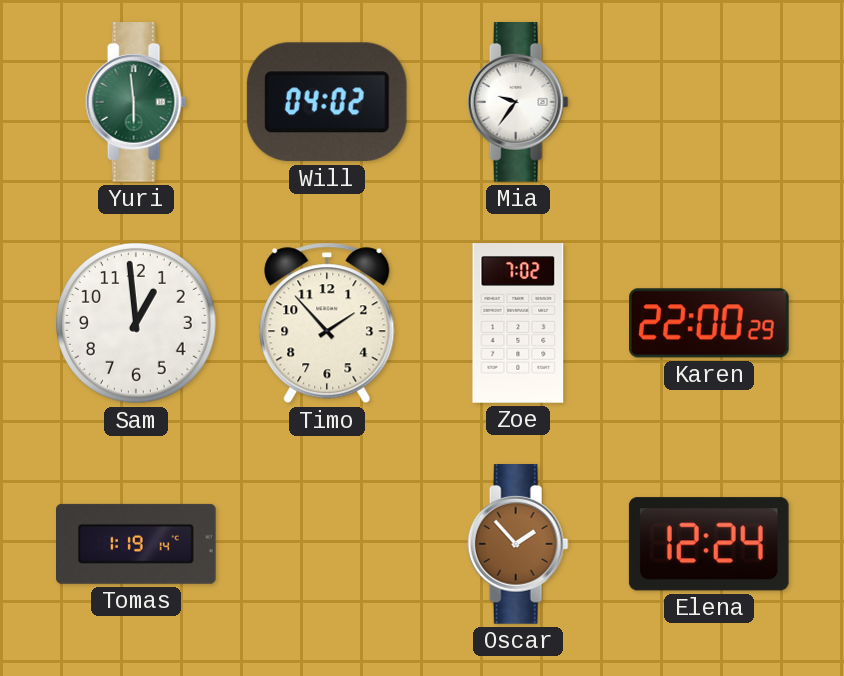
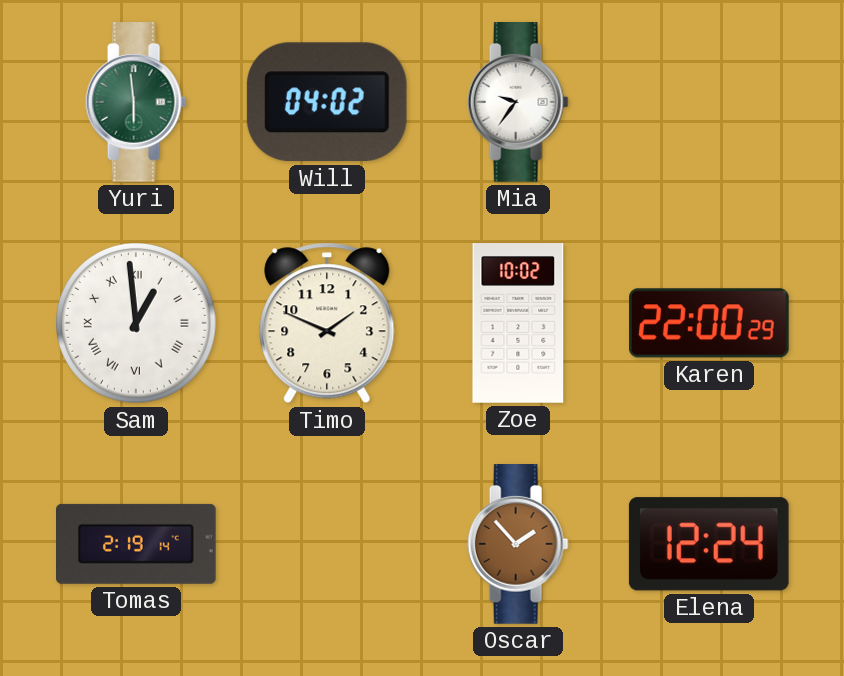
Sam numerals: Arabic -> Roman
Timo: 1:53 -> 1:49
Zoe: 7:02 -> 10:02
Tomas: 1:19 -> 2:19
